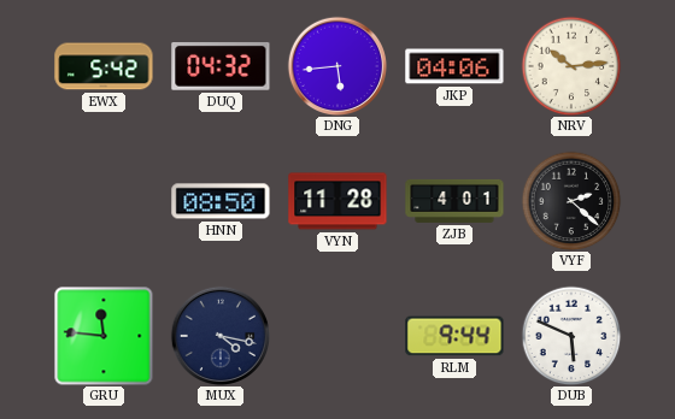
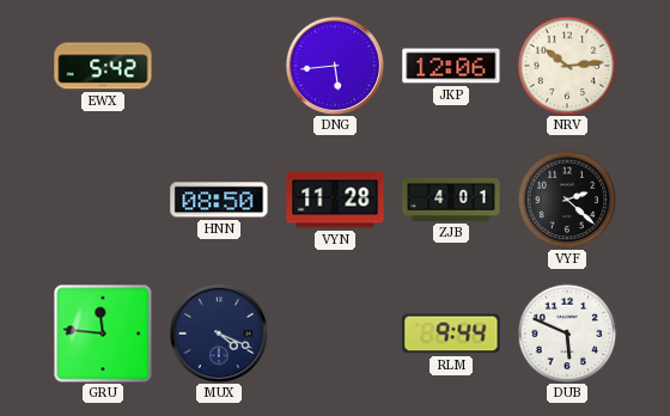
DUQ: 04:32 -> none
JKP: 04:06 -> 12:06
MUX: 4:17 -> 4:19
